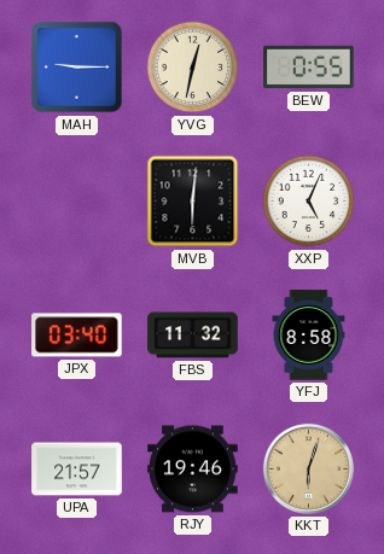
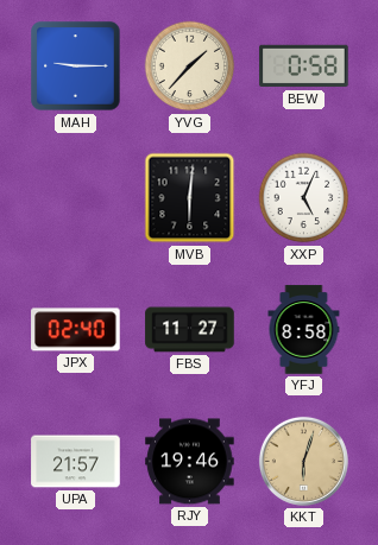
YVG: 12:32 -> 1:37
BEW: 0:55 -> 0:58
JPX: 03:40 -> 02:40
FBS: 11:32 -> 11:27
